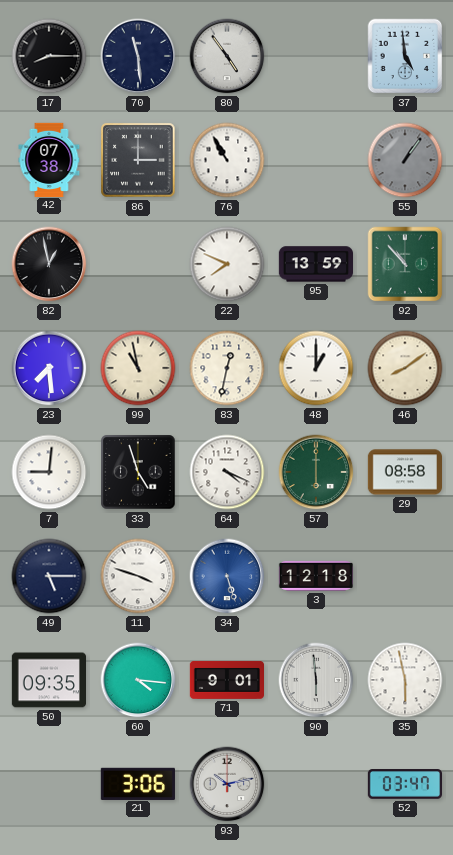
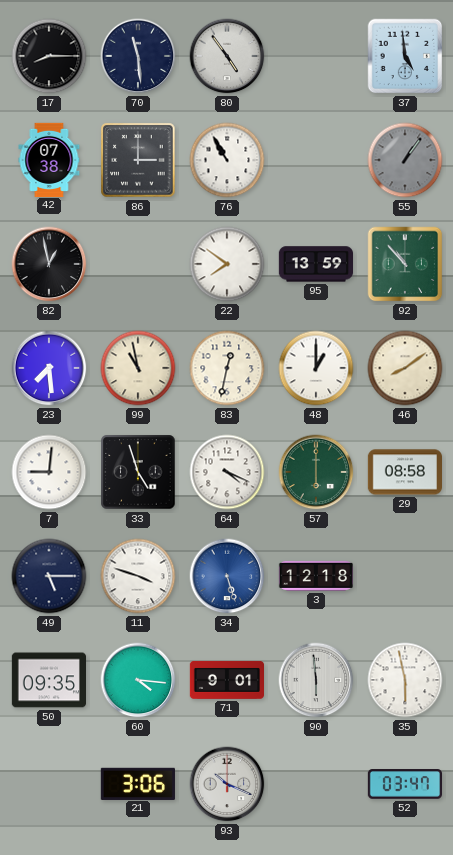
22: 7:49 -> 7:51
93: 10:13 -> 10:19
